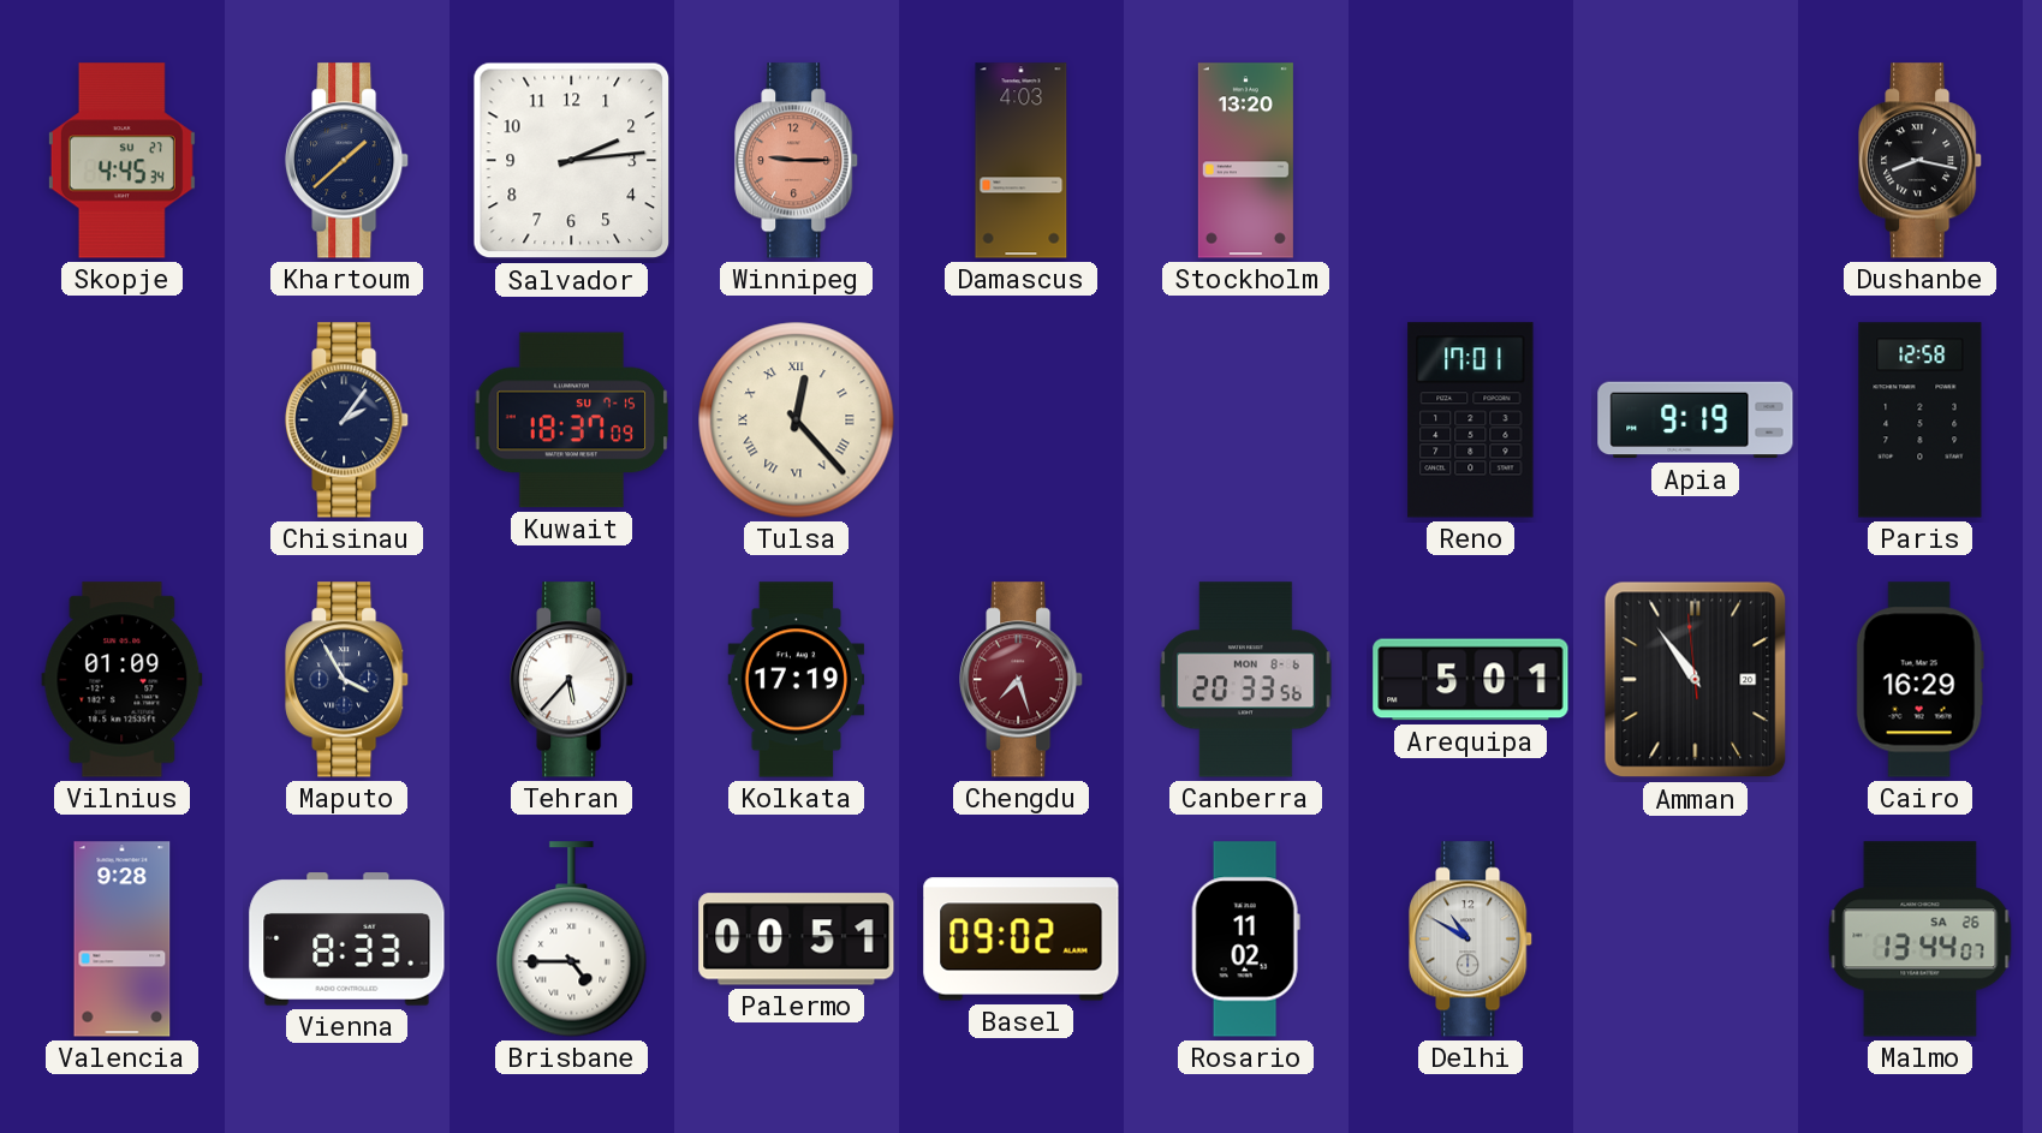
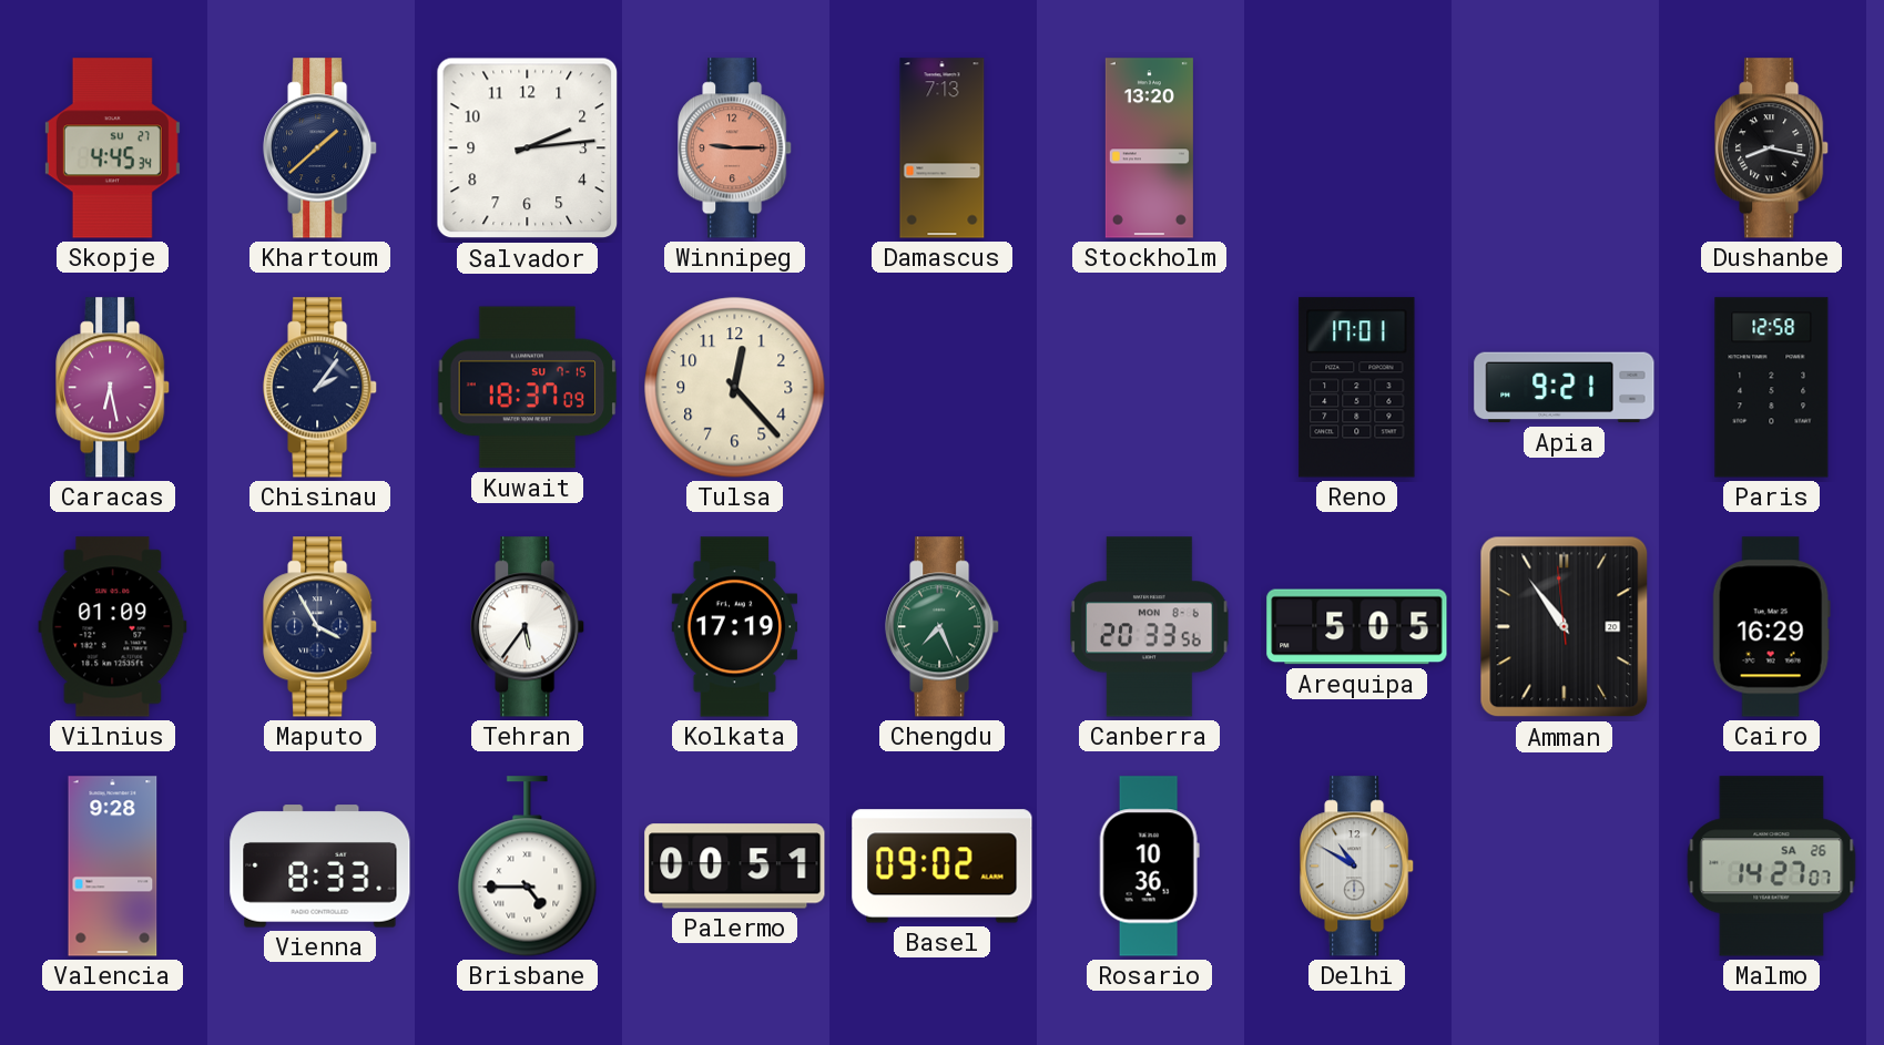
Damascus: 4:03 -> 7:13
Caracas: none -> 6:28
Tulsa numerals: Roman -> Arabic
Apia: 9:19 -> 9:21
Tehran: 5:37 -> 5:36
Chengdu: 7:27 -> 7:26
Chengdu dial: burgundy -> green
Arequipa: 5:01 -> 5:05
Rosario: 11:02 -> 10:36
Malmo: 13:44 -> 14:27
